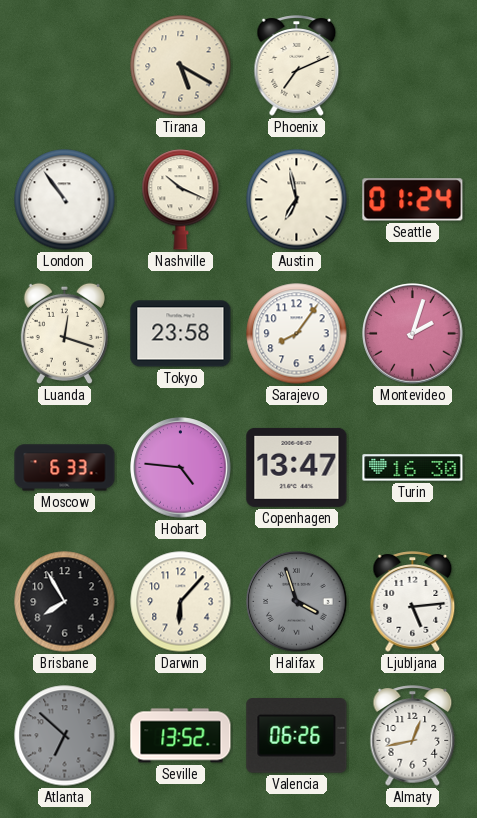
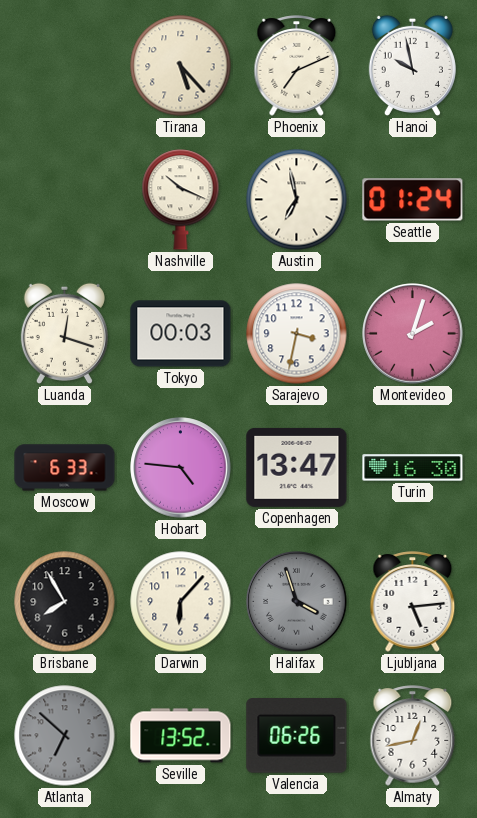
Tirana: 5:20 -> 5:23
Hanoi: none -> 9:58
London: 10:54 -> none
Tokyo: 23:58 -> 00:03
Sarajevo: 8:06 -> 3:32
